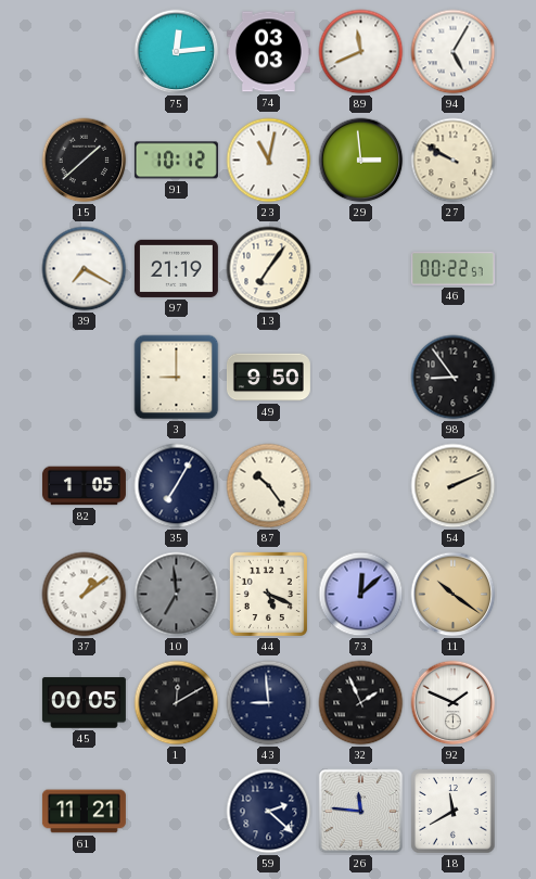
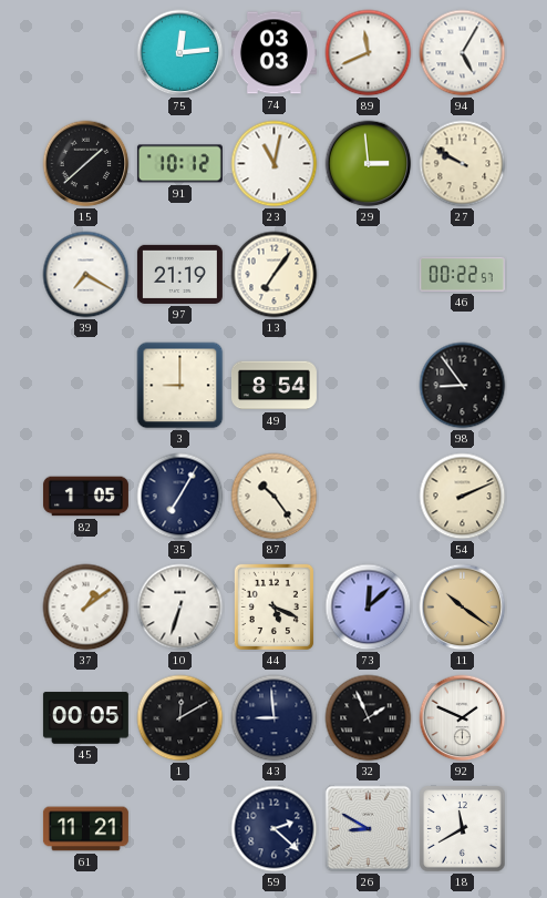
49: 9:50 -> 8:54
10: 6:59 -> 6:33
10 dial: grey -> white
26: 11:46 -> 8:50
